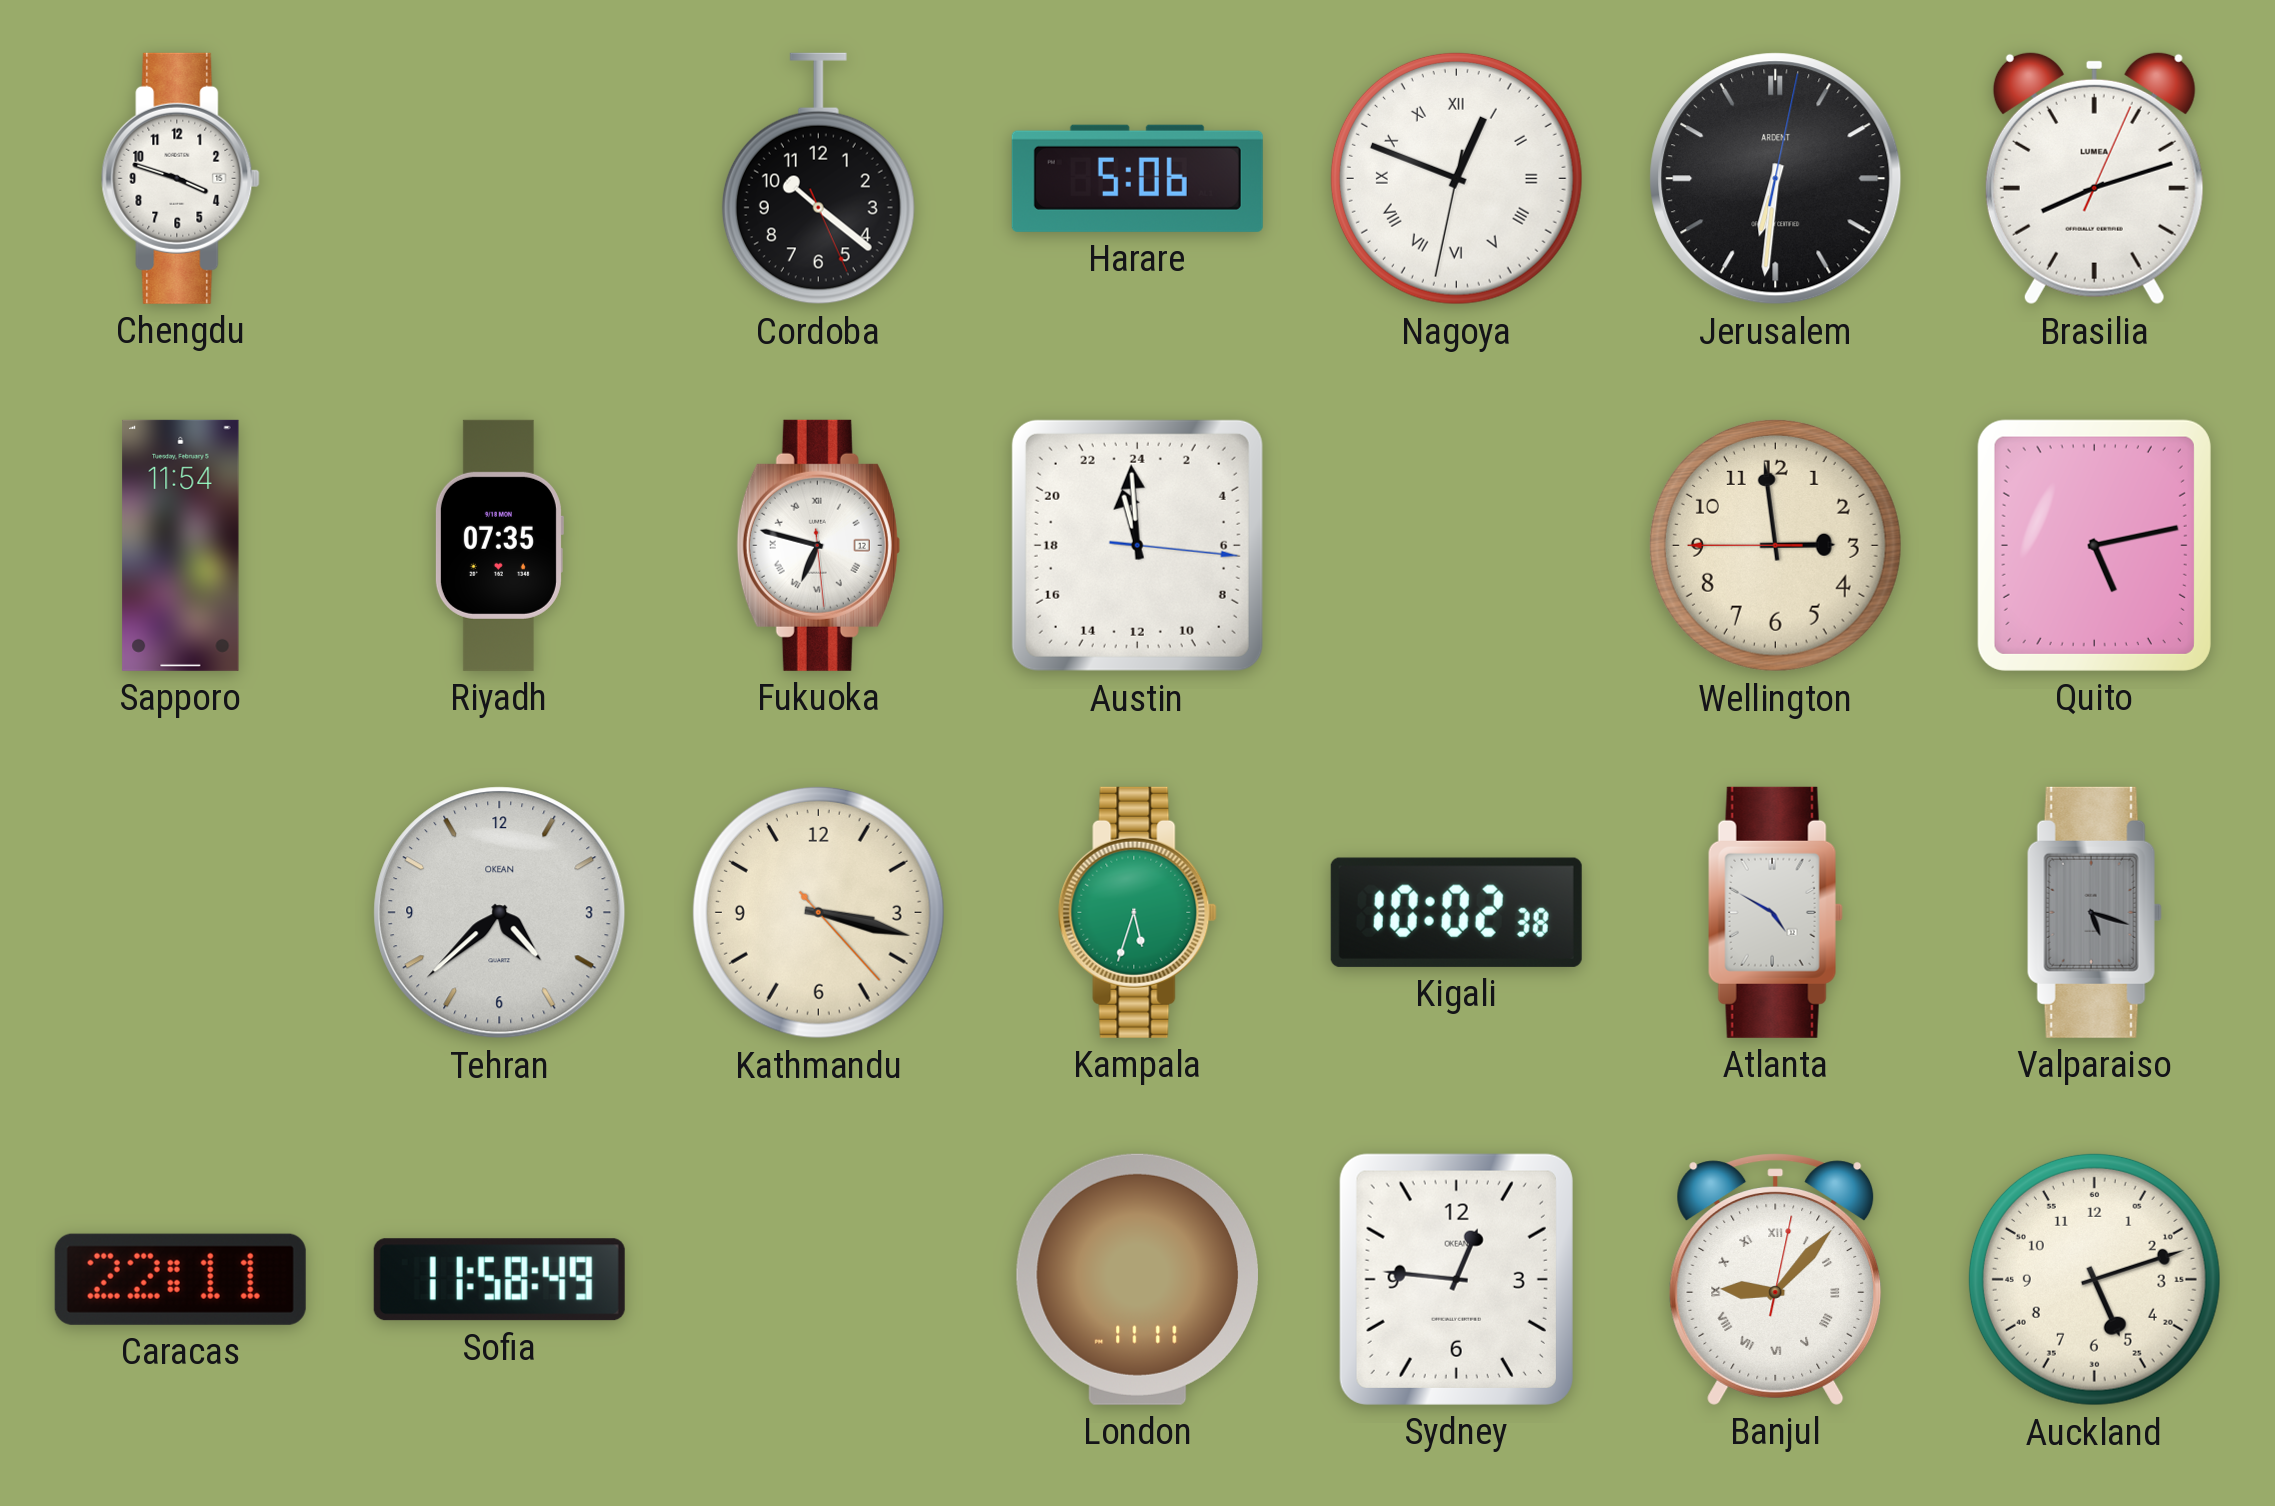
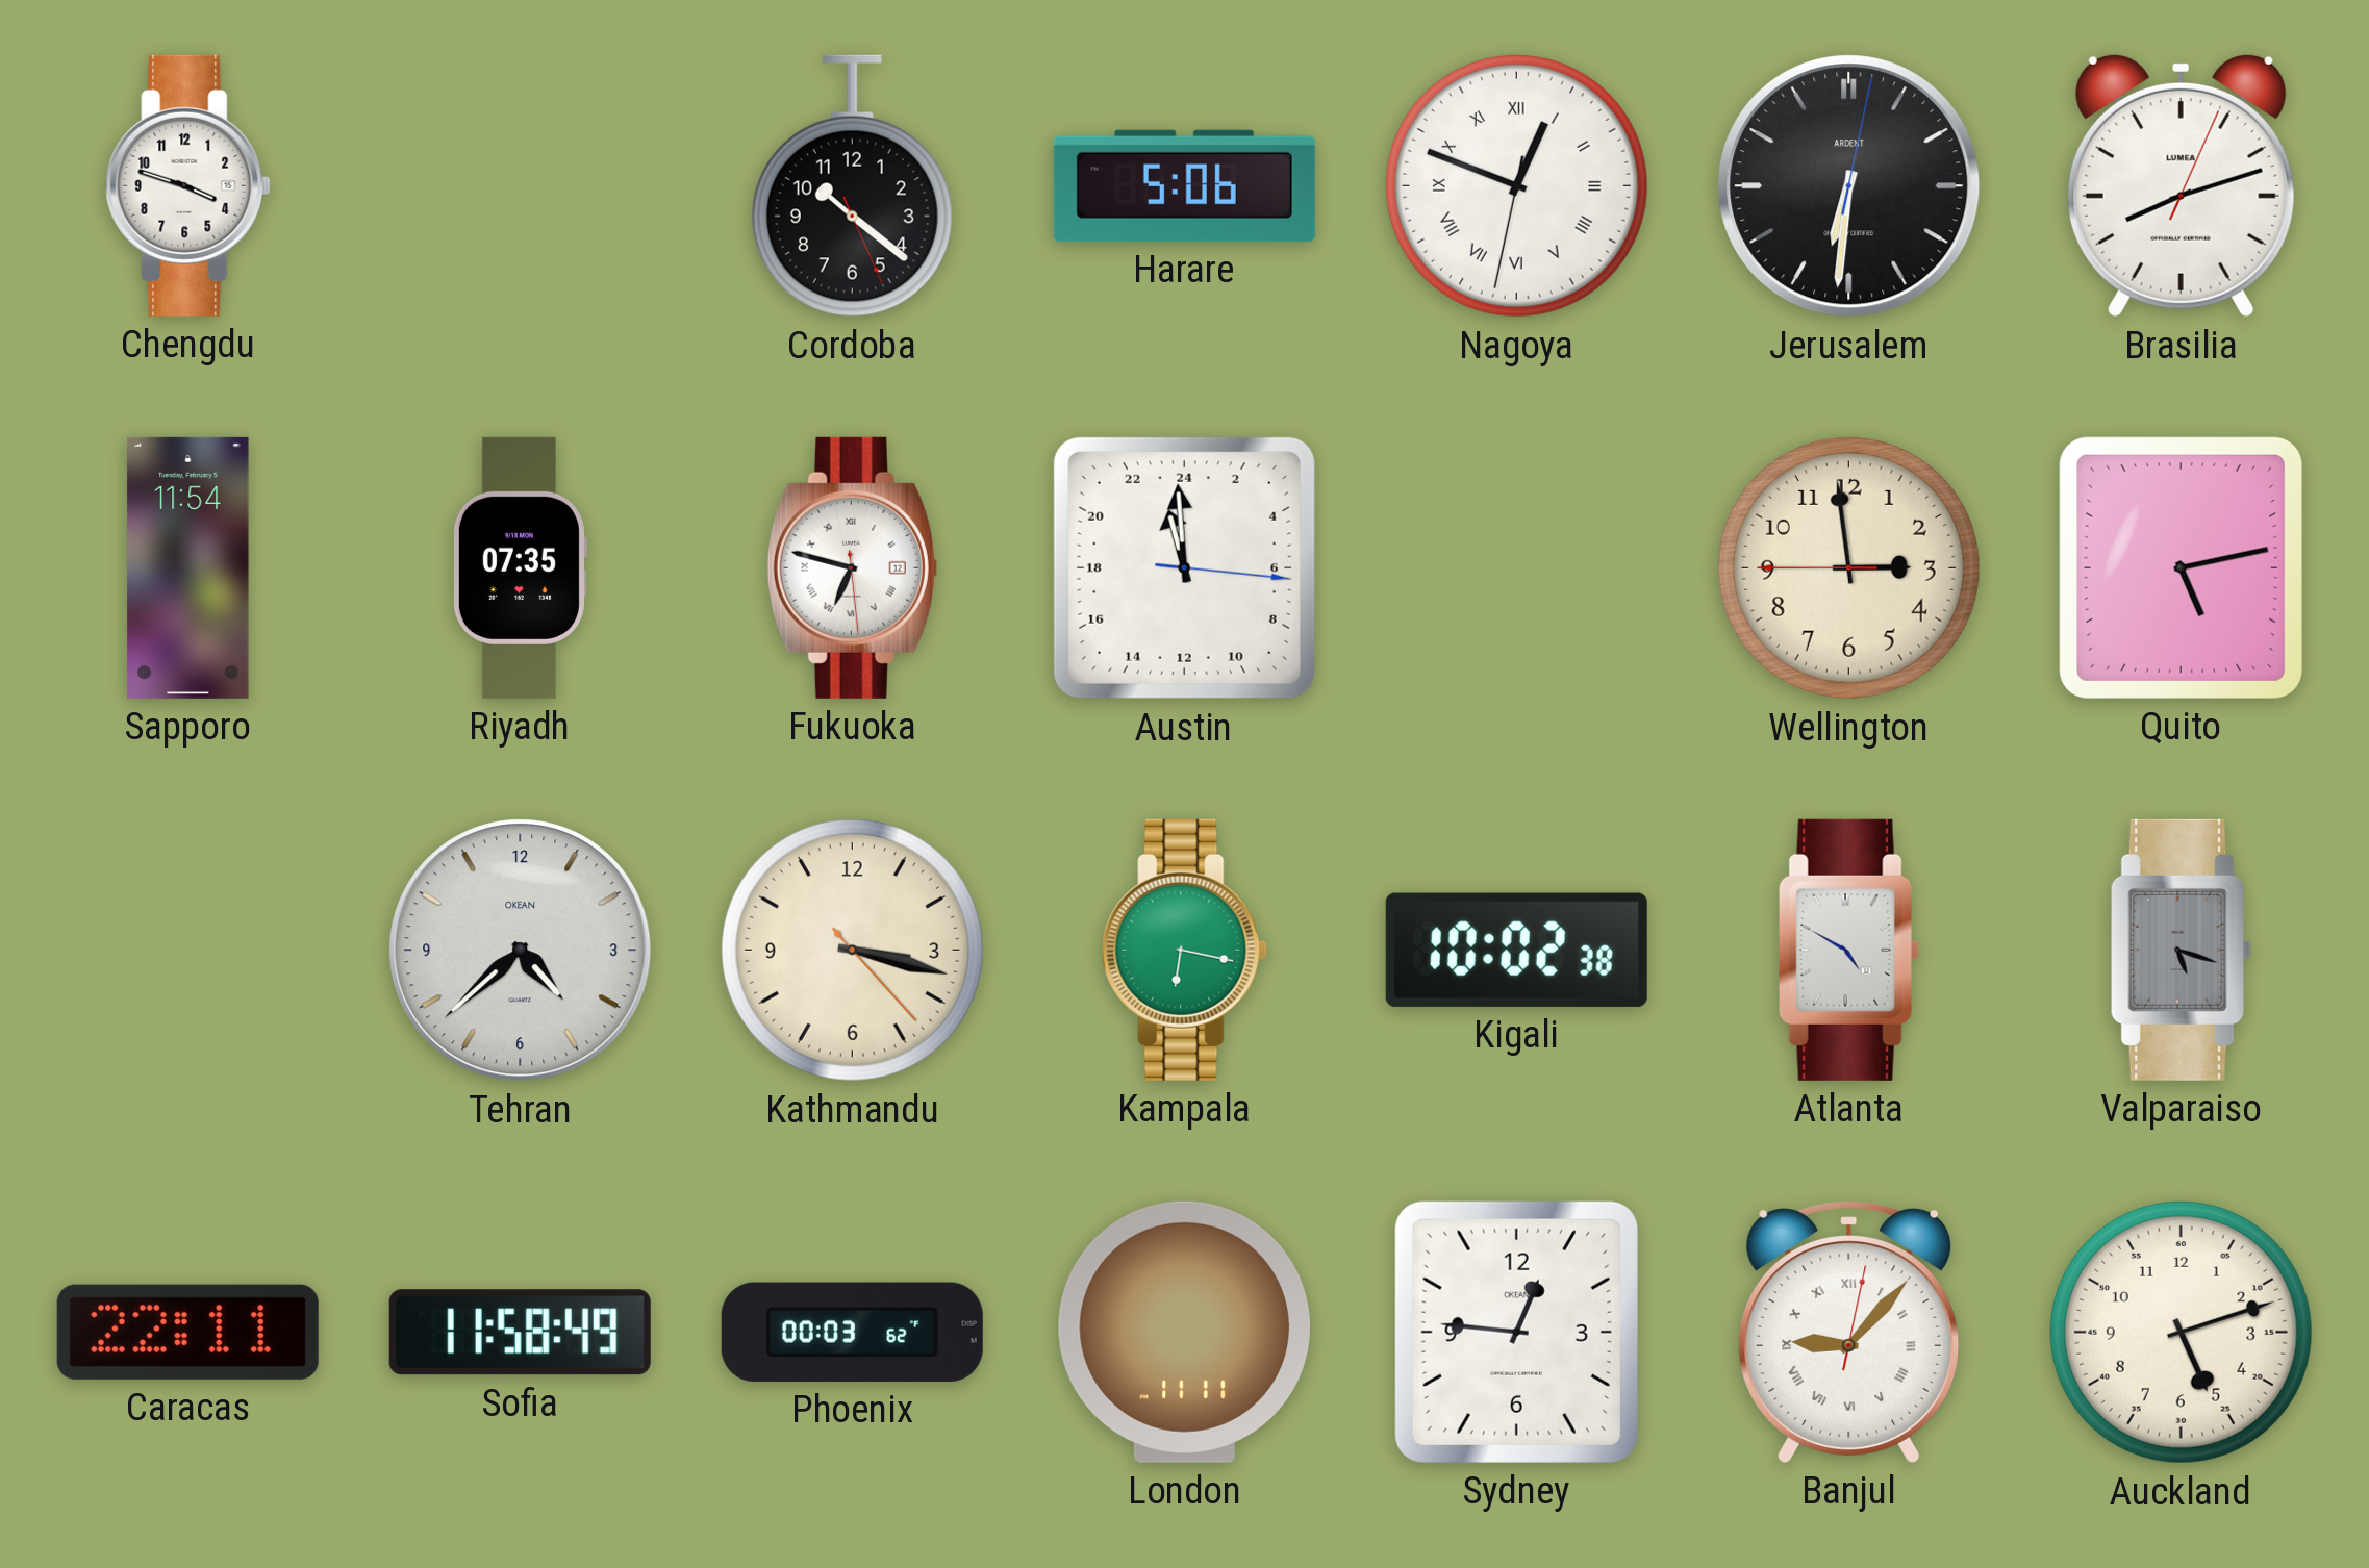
Kampala: 5:33 -> 6:17
Phoenix: none -> 00:03
